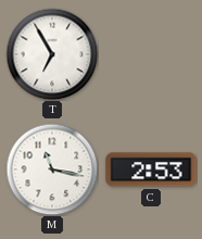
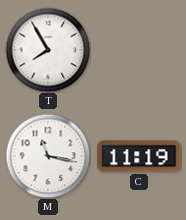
T: 6:55 -> 7:55
C: 2:53 -> 11:19
